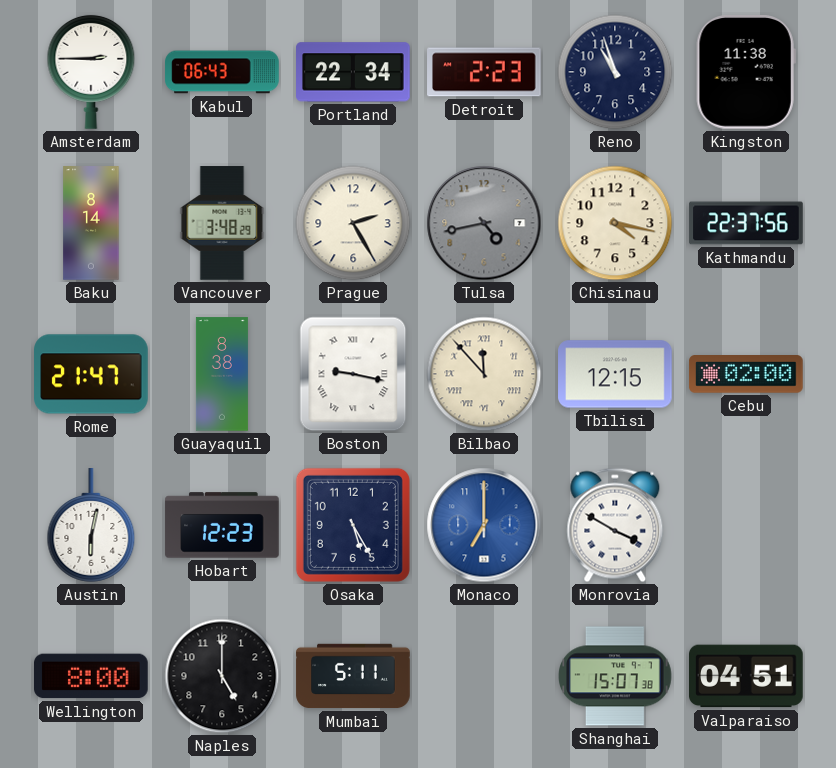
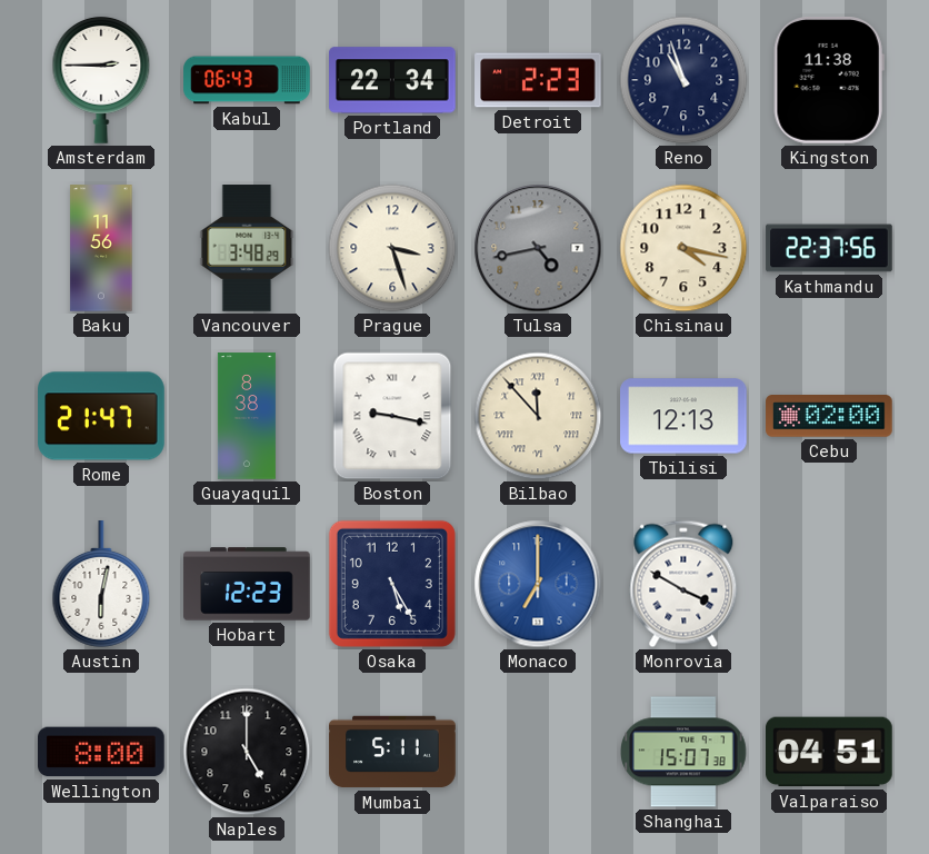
Baku: 8:14 -> 11:56
Prague: 2:25 -> 3:27
Tbilisi: 12:15 -> 12:13
